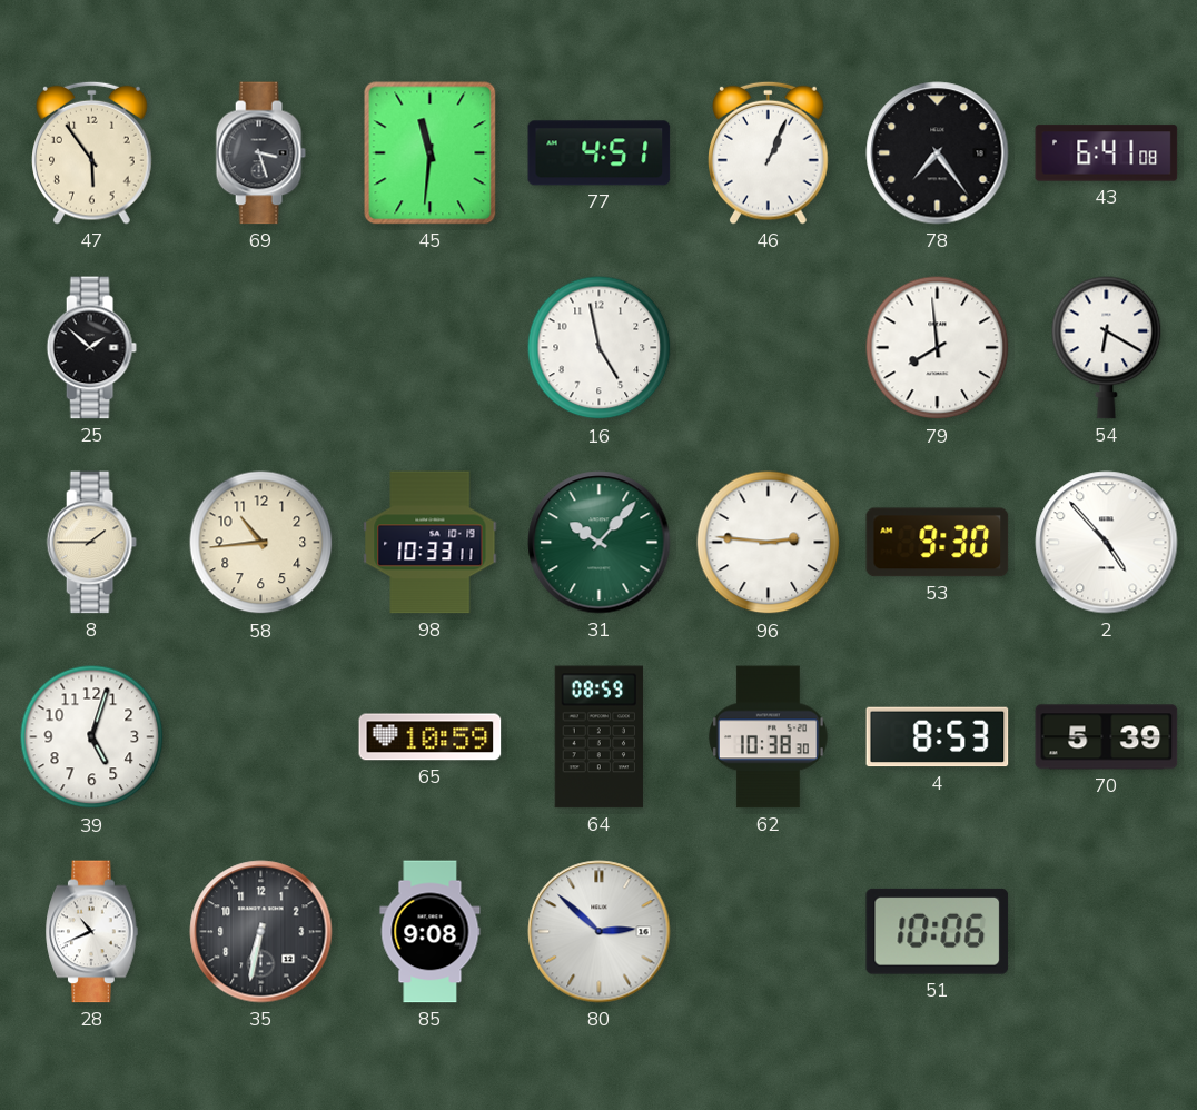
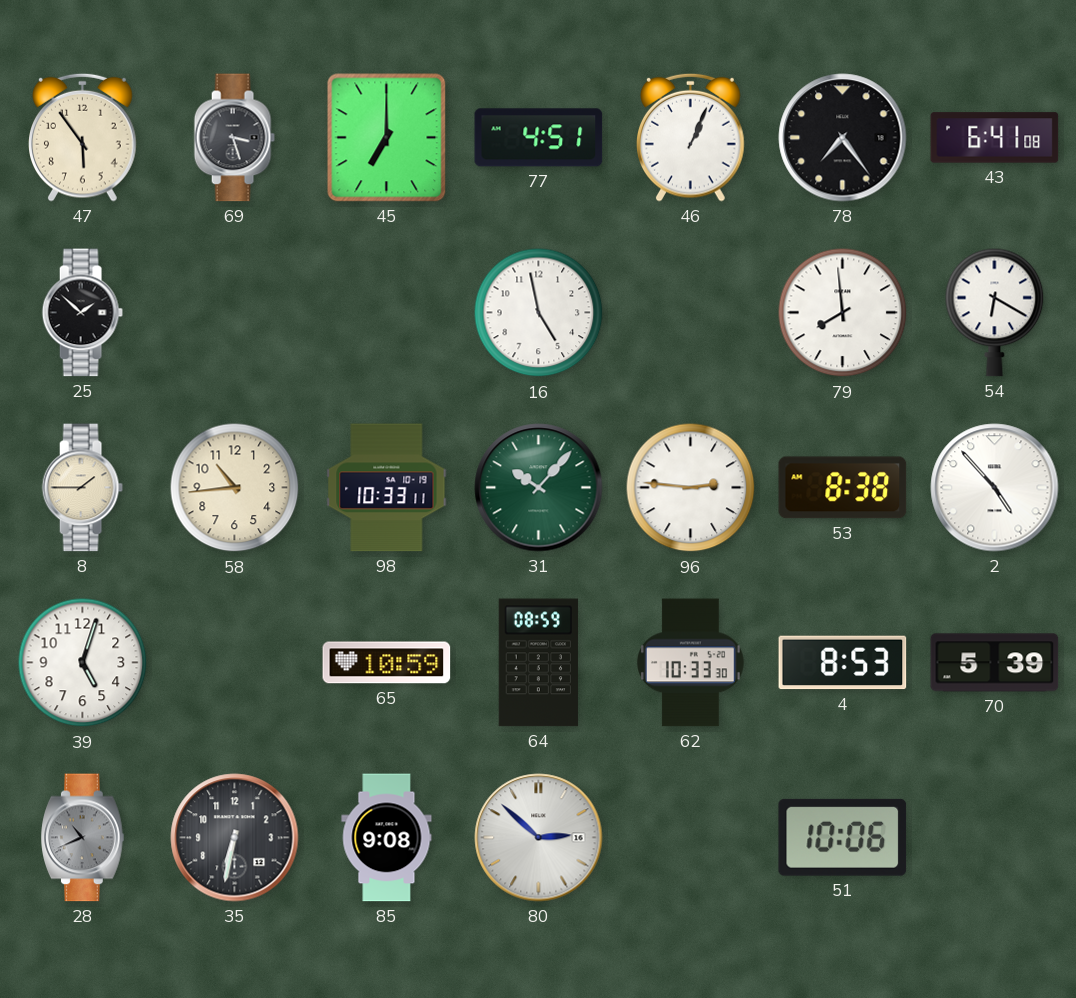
45: 11:31 -> 7:00
53: 9:30 -> 8:38
62: 10:38 -> 10:33
28 dial: white -> grey
